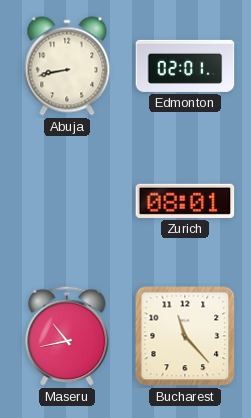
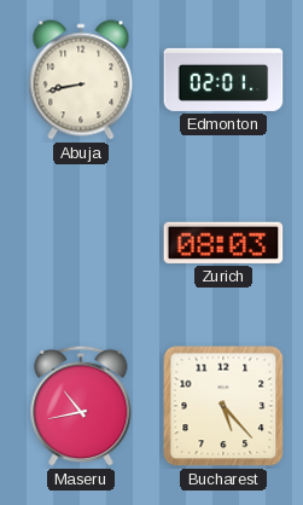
Zurich: 08:01 -> 08:03
Bucharest: 11:23 -> 5:23
